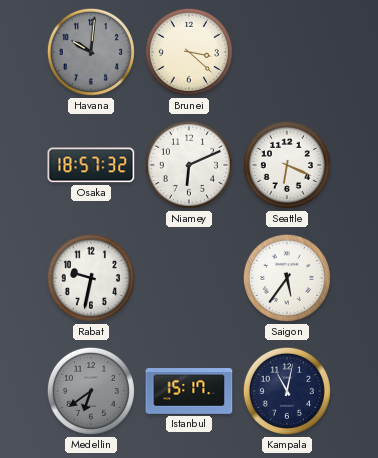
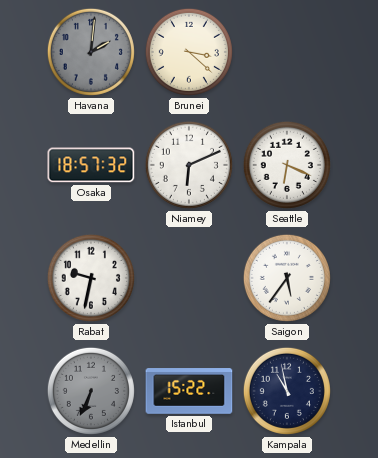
Havana: 10:01 -> 2:01
Medellin: 6:39 -> 6:34
Istanbul: 15:17 -> 15:22
Kampala: 11:02 -> 10:58
